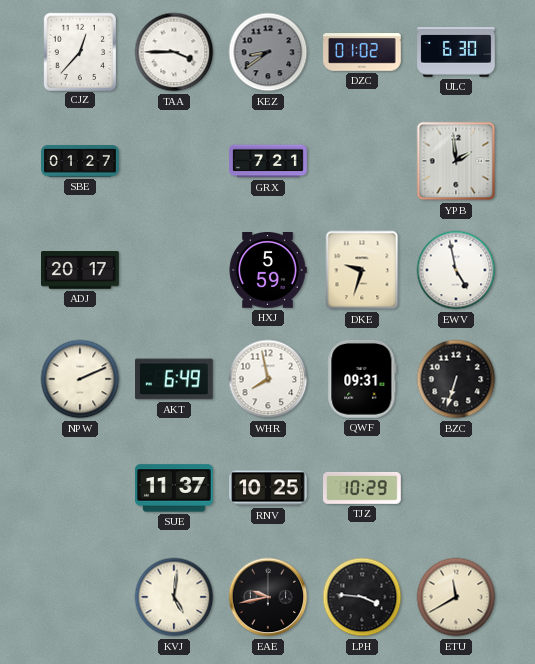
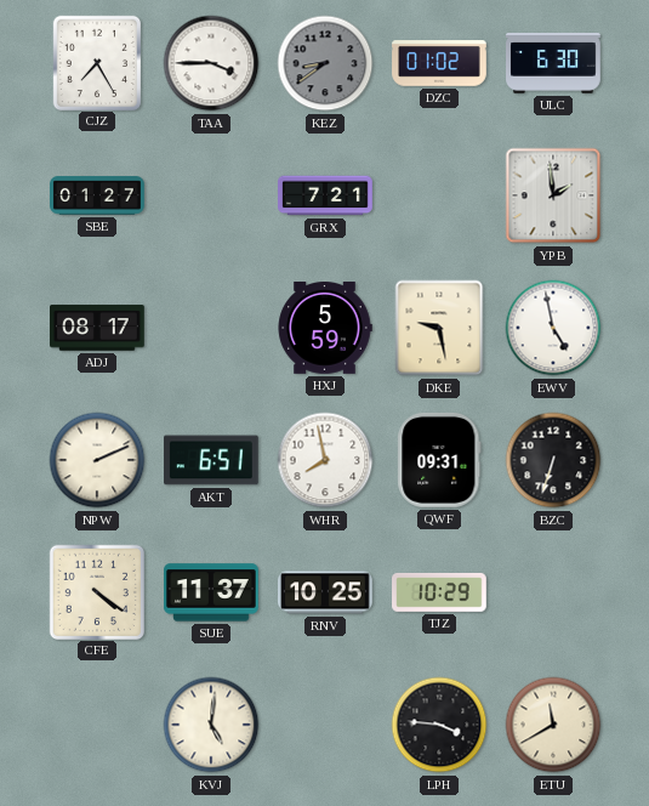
CJZ: 12:37 -> 7:25
ADJ: 20:17 -> 08:17
DKE: 9:33 -> 9:28
AKT: 6:49 -> 6:51
CFE: none -> 4:21
EAE: 9:43 -> none
